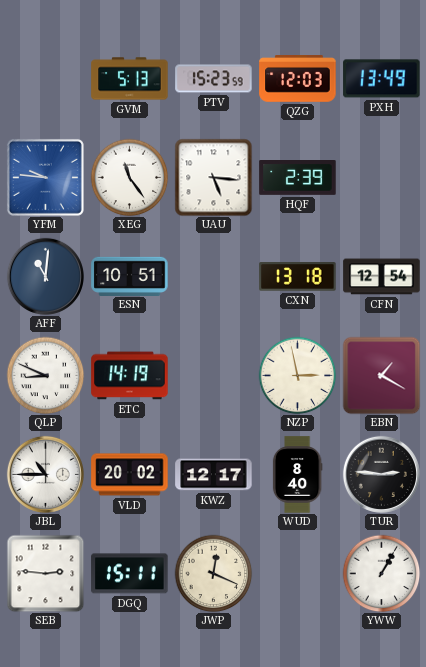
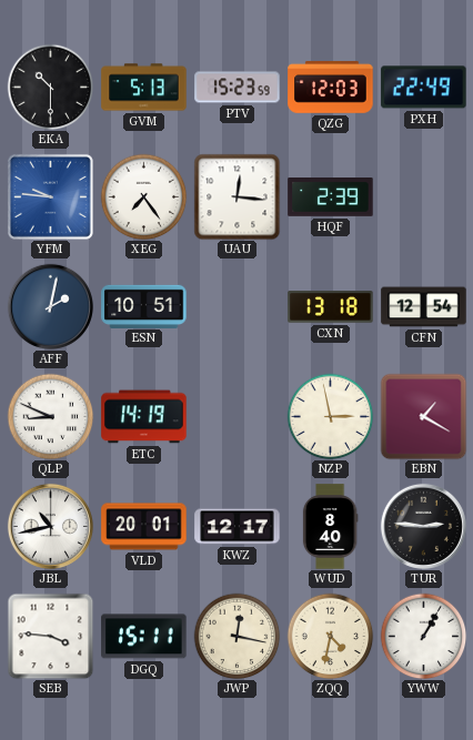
EKA: none -> 10:30
PXH: 13:49 -> 22:49
XEG: 11:24 -> 7:24
UAU: 5:16 -> 12:16
AFF: 11:01 -> 2:02
JBL: 10:45 -> 10:43
VLD: 20:02 -> 20:01
SEB: 2:46 -> 3:46
JWP: 12:19 -> 12:17
ZQQ: none -> 4:32
